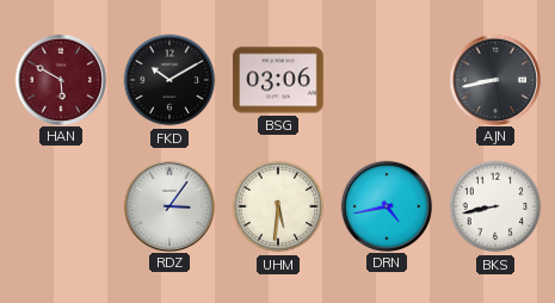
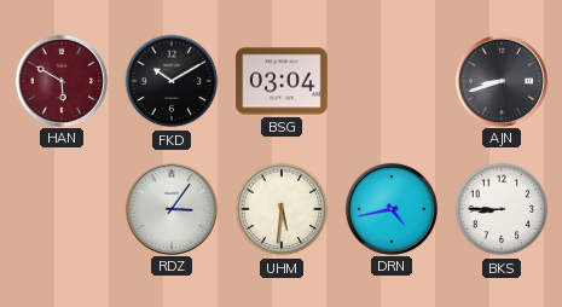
BSG: 03:06 -> 03:04
AJN: 8:43 -> 8:42
BKS: 8:43 -> 8:45
